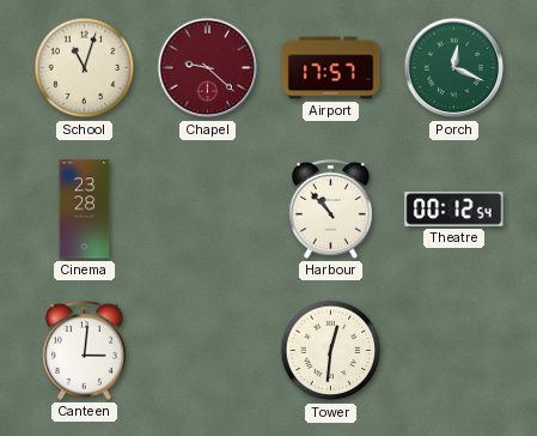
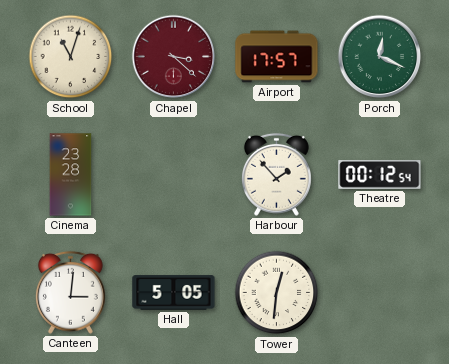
Chapel: 9:22 -> 3:22
Harbour: 10:53 -> 1:53
Hall: none -> 5:05
